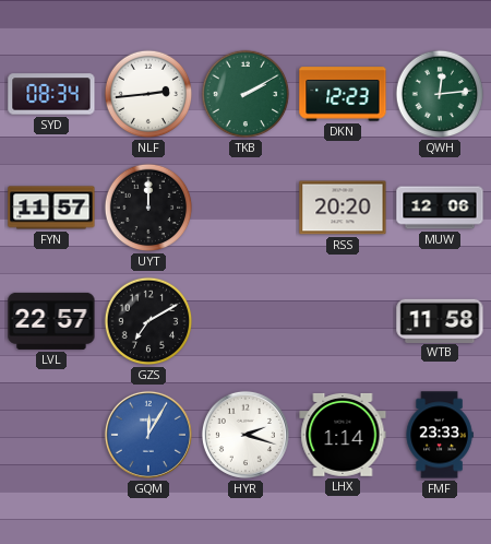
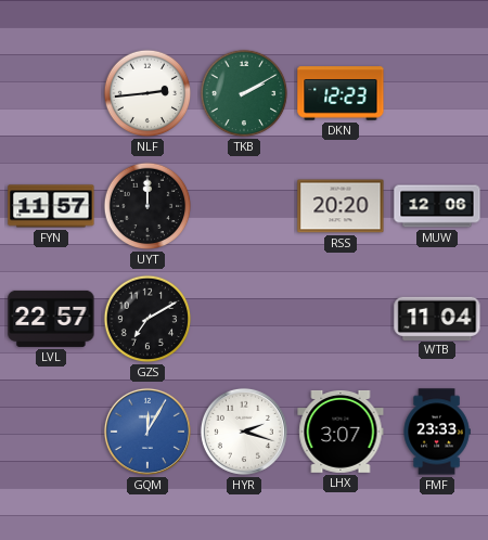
SYD: 08:34 -> none
QWH: 12:14 -> none
WTB: 11:58 -> 11:04
LHX: 1:14 -> 3:07
